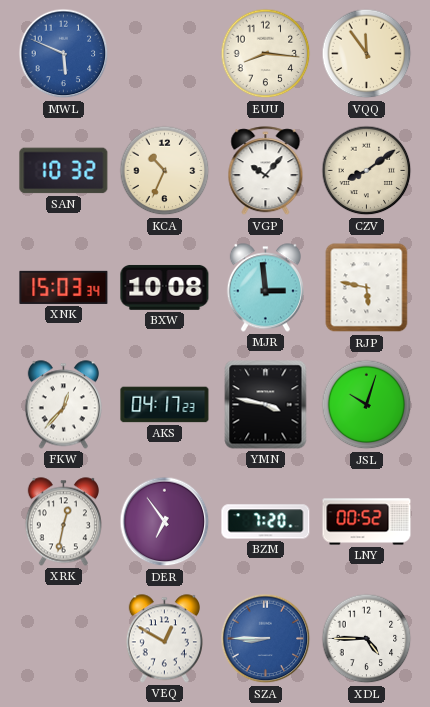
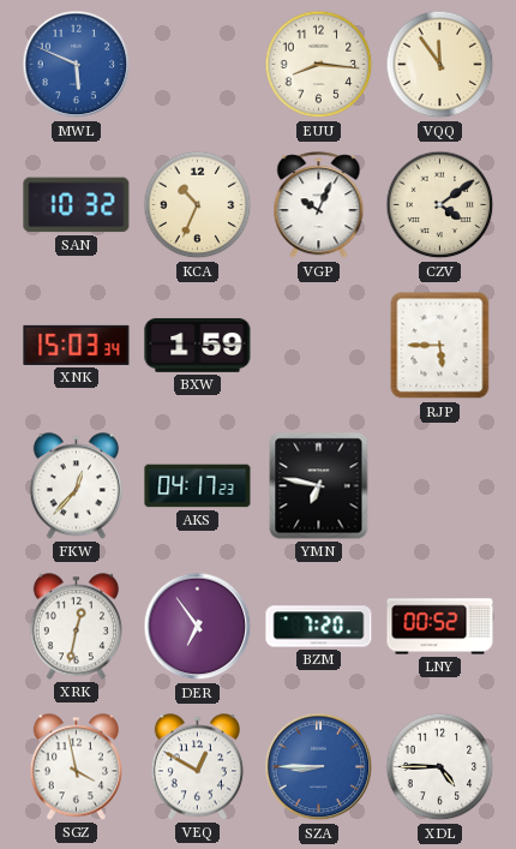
VGP: 10:07 -> 10:04
CZV: 8:09 -> 4:09
BXW: 10:08 -> 1:59
MJR: 2:59 -> none
RJP: 5:47 -> 5:45
YMN: 3:47 -> 6:47
JSL: 10:03 -> none
SGZ: none -> 3:58
